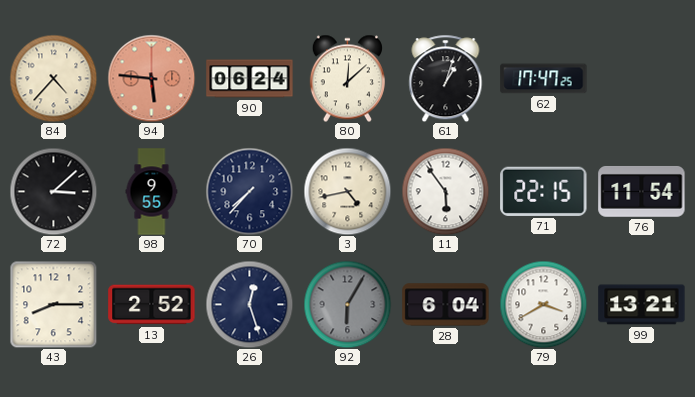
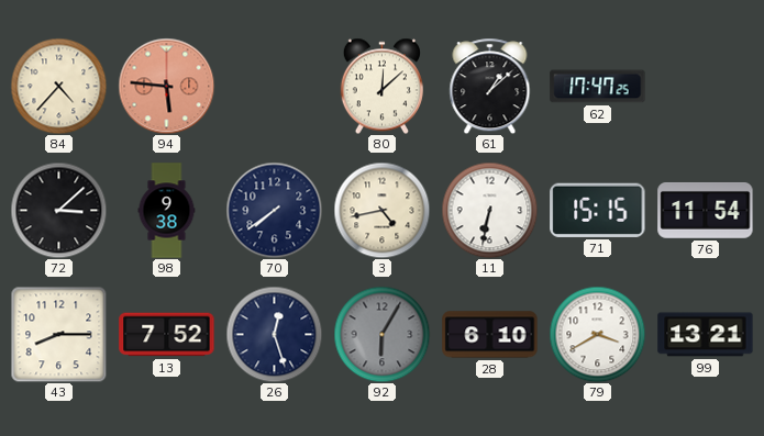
90: 06:24 -> none
61: 1:03 -> 1:08
98: 9:55 -> 9:38
70: 7:37 -> 7:39
11: 5:54 -> 6:32
71: 22:15 -> 15:15
13: 2:52 -> 7:52
28: 6:04 -> 6:10
